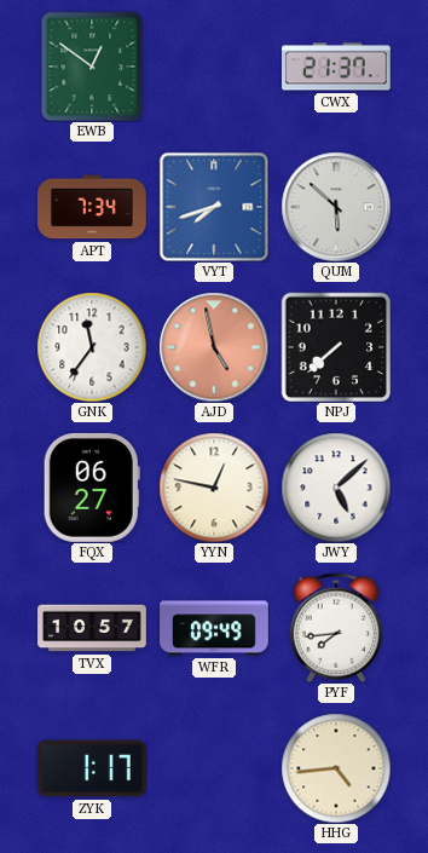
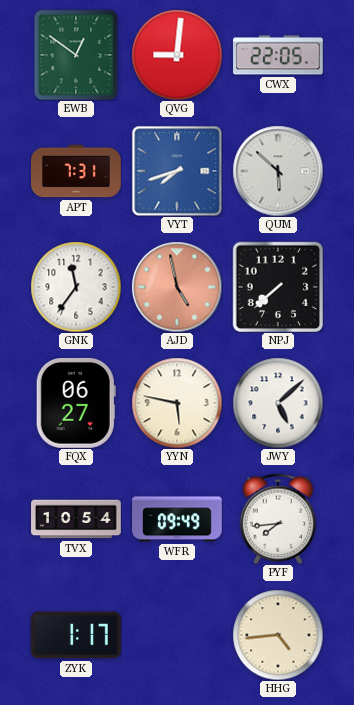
QVG: none -> 9:01
CWX: 21:37 -> 22:05
APT: 7:34 -> 7:31
YYN: 12:47 -> 5:47
TVX: 10:57 -> 10:54
